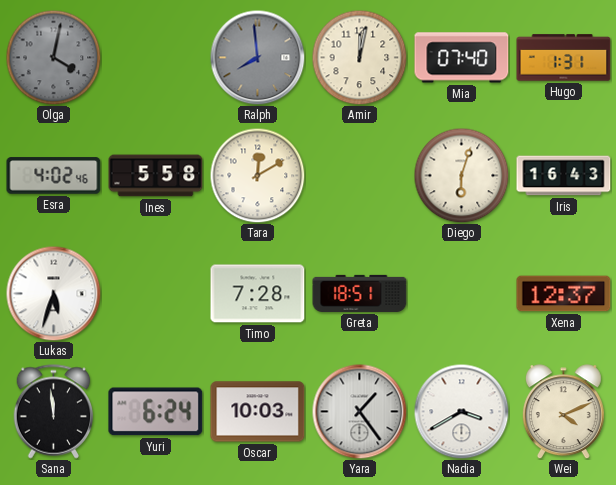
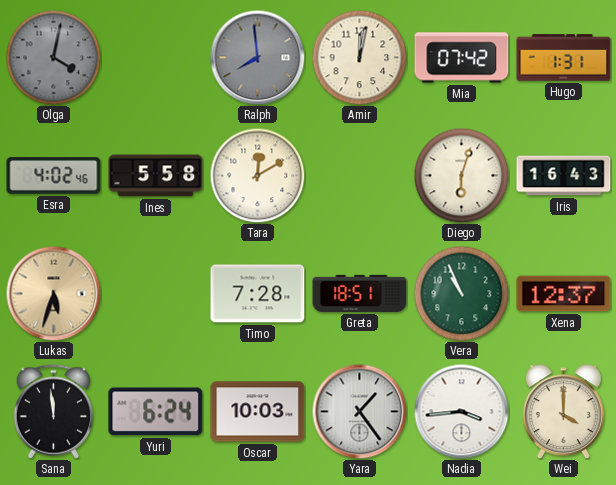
Mia: 07:40 -> 07:42
Lukas dial: white -> champagne
Vera: none -> 10:56
Nadia: 3:40 -> 3:44
Wei: 4:11 -> 4:00
